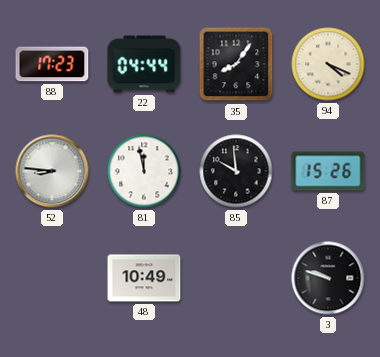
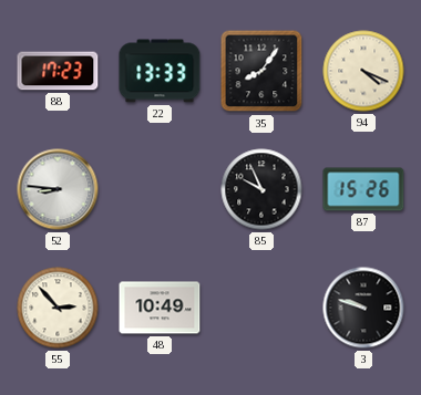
22: 04:44 -> 13:33
81: 11:58 -> none
85: 9:59 -> 9:56
55: none -> 2:53
